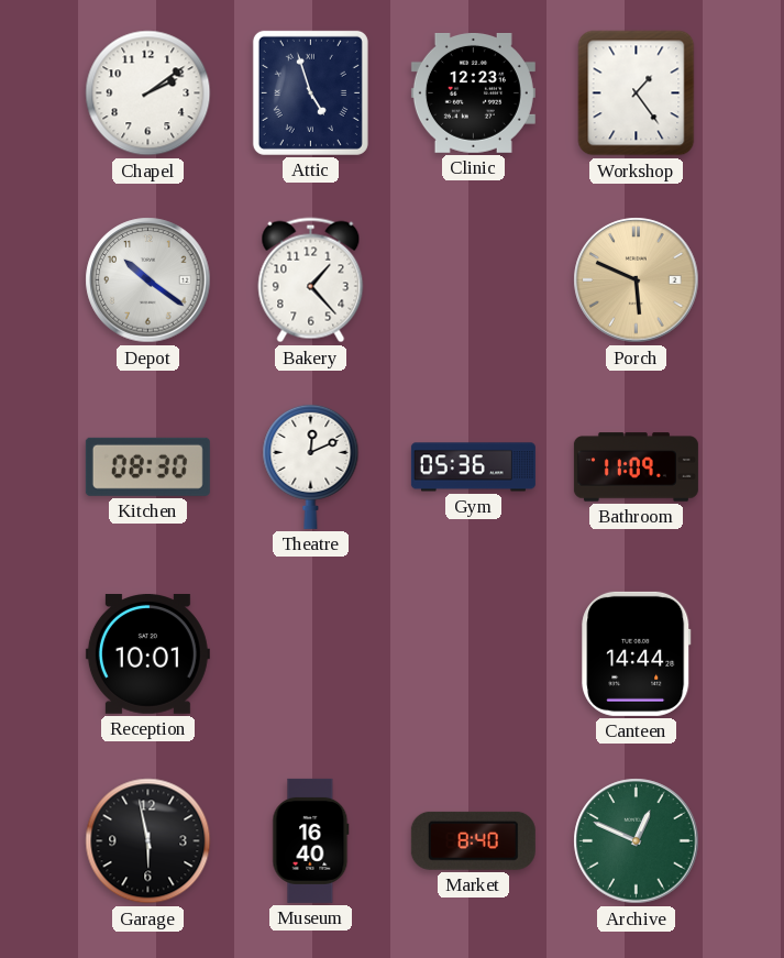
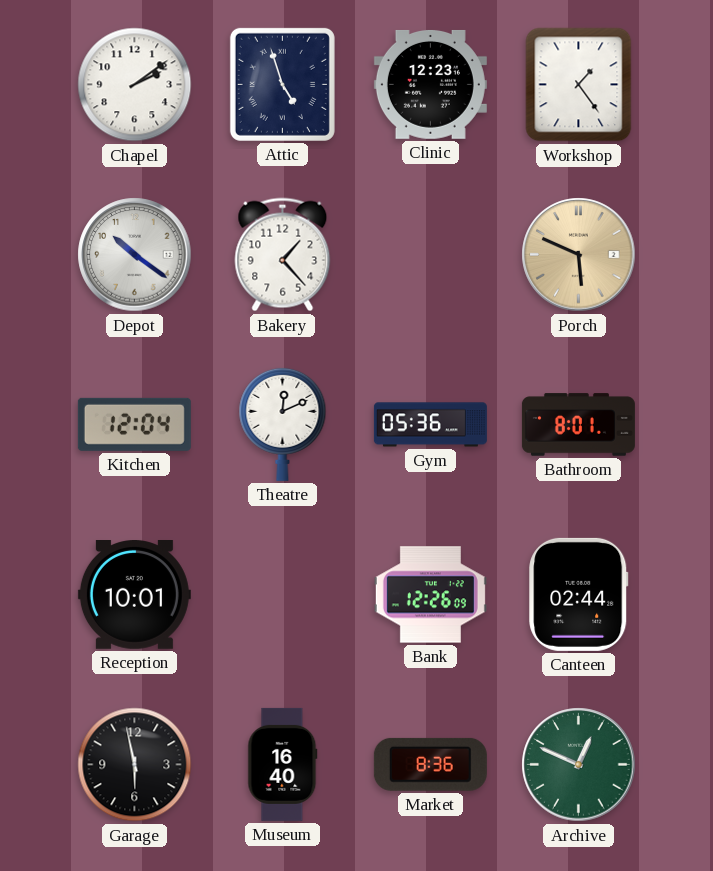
Kitchen: 08:30 -> 12:04
Bathroom: 11:09 -> 8:01
Bank: none -> 12:26
Canteen: 14:44 -> 02:44
Market: 8:40 -> 8:36
